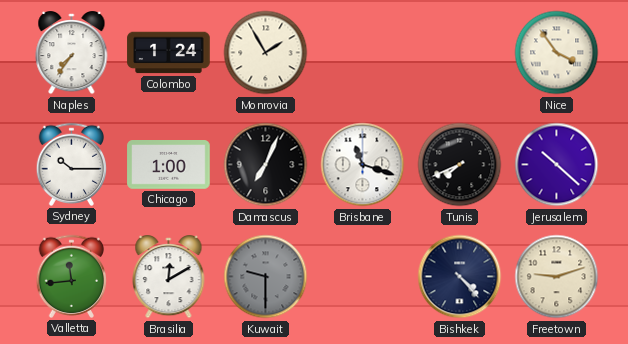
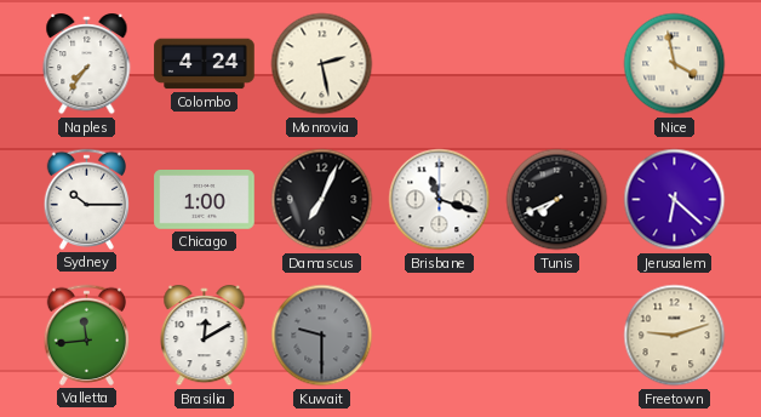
Colombo: 1:24 -> 4:24
Monrovia: 1:55 -> 2:28
Nice: 3:54 -> 3:58
Jerusalem: 10:22 -> 6:22
Bishkek: 4:23 -> none
